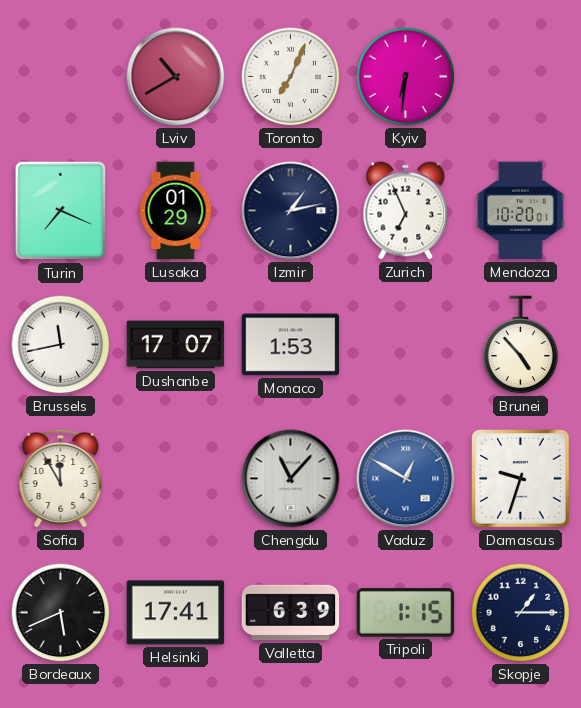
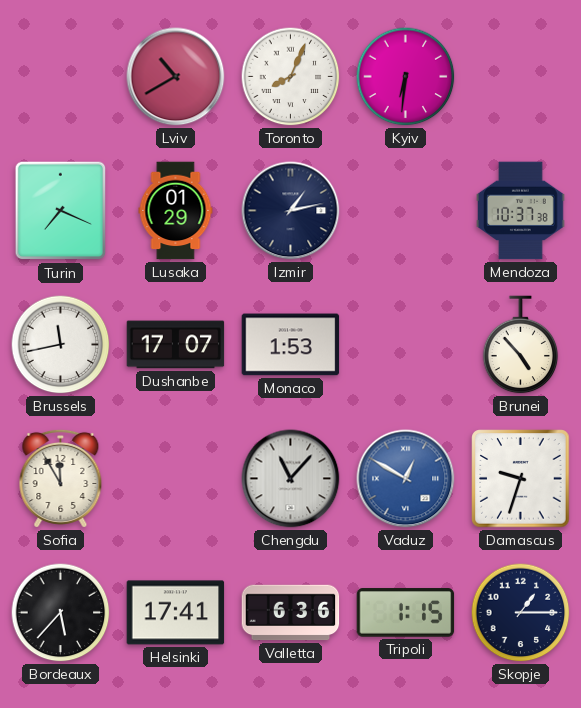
Toronto: 7:04 -> 8:04
Zurich: 6:56 -> none
Mendoza: 10:20 -> 10:37
Bordeaux: 5:41 -> 5:37
Valletta: 6:39 -> 6:36
